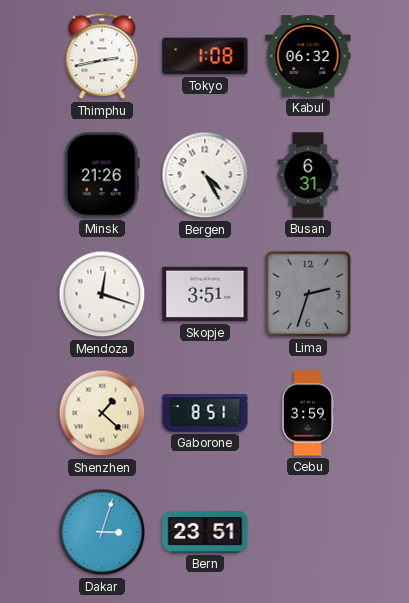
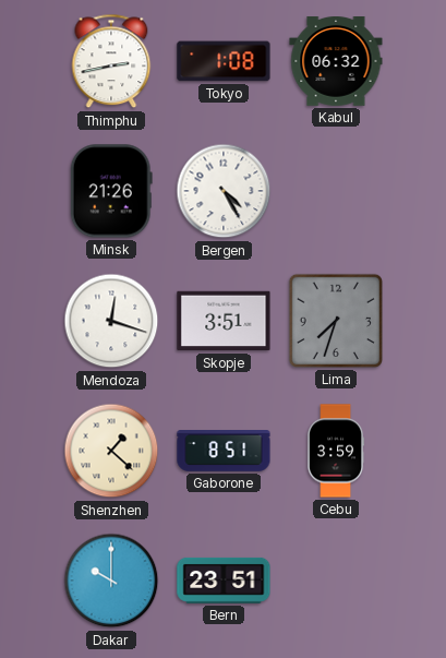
Busan: 6:31 -> none
Lima: 2:33 -> 7:33
Dakar: 3:03 -> 10:00
